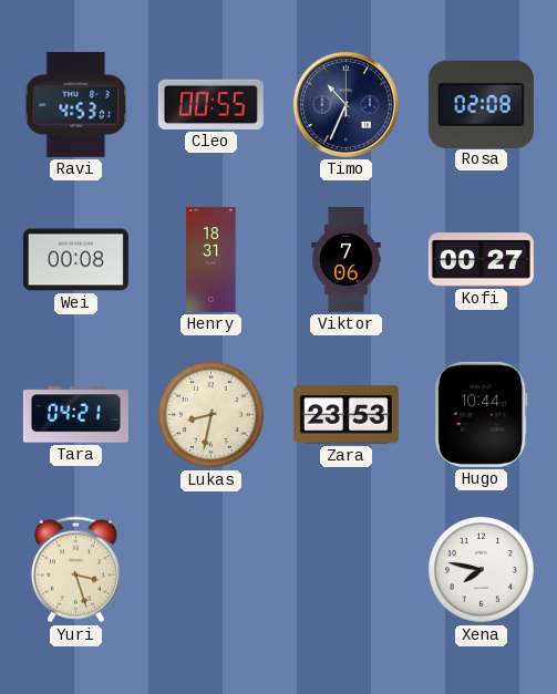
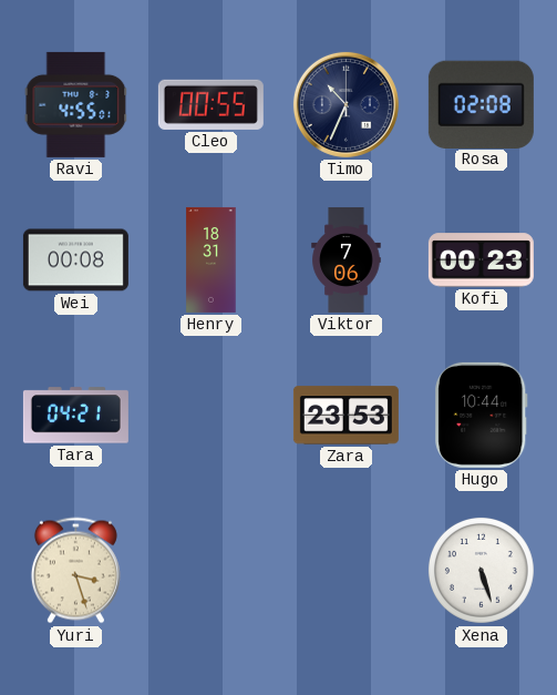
Ravi: 4:53 -> 4:55
Kofi: 00:27 -> 00:23
Lukas: 8:32 -> none
Xena: 7:47 -> 5:27
